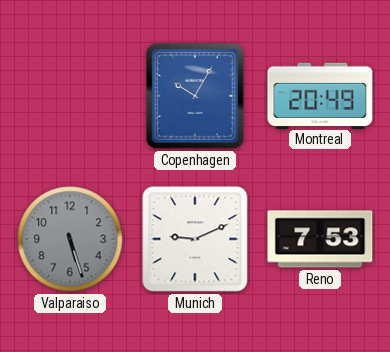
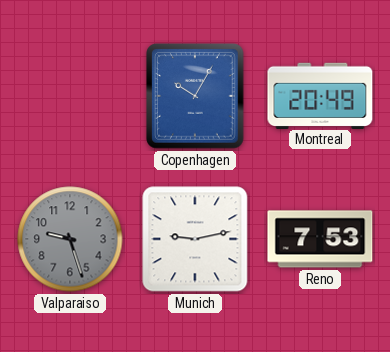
Valparaiso: 5:27 -> 9:27
Munich: 9:11 -> 9:13
